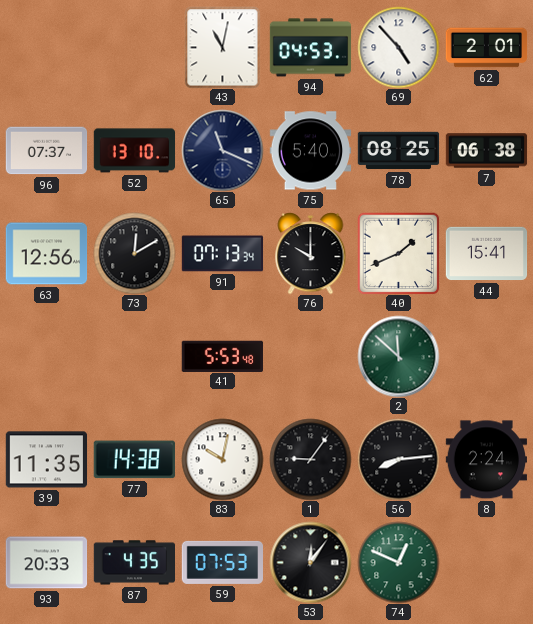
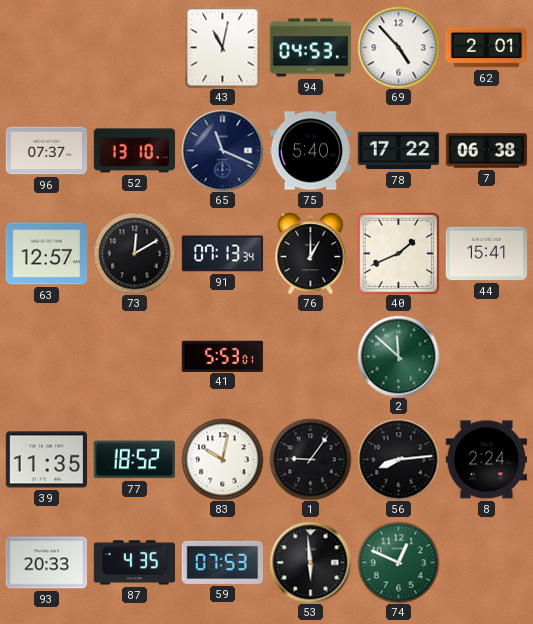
78: 08:25 -> 17:22
63: 12:56 -> 12:57
76: 10:00 -> 1:00
41: 5:53:48 -> 5:53:01
77: 14:38 -> 18:52
53: 12:06 -> 5:59
